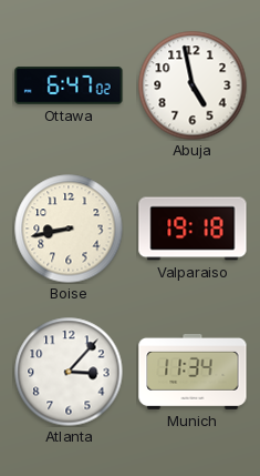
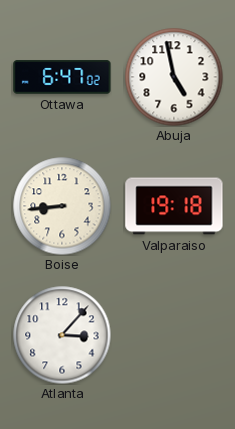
Boise: 8:43 -> 8:44
Munich: 11:34 -> none
